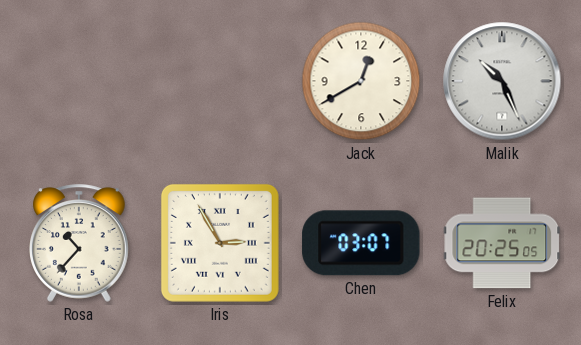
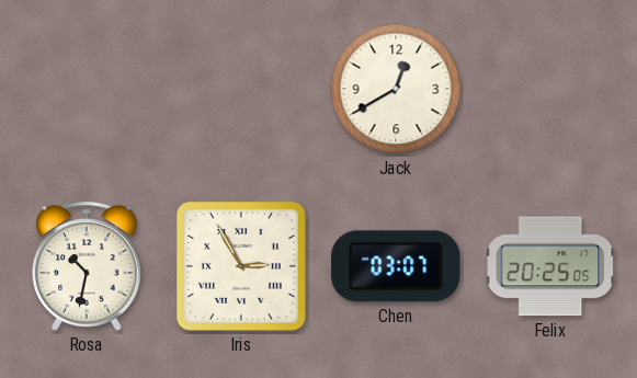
Malik: 10:26 -> none
Rosa: 10:37 -> 10:32
